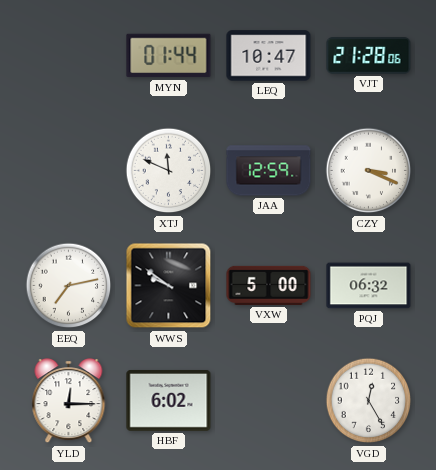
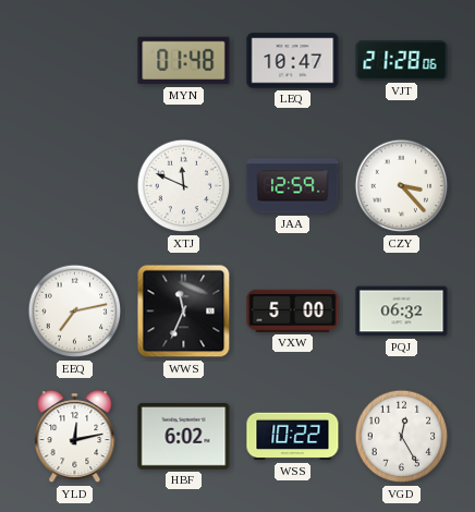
MYN: 01:44 -> 01:48
CZY: 3:19 -> 3:23
WWS: 9:51 -> 11:34
YLD: 12:15 -> 12:13
WSS: none -> 10:22
